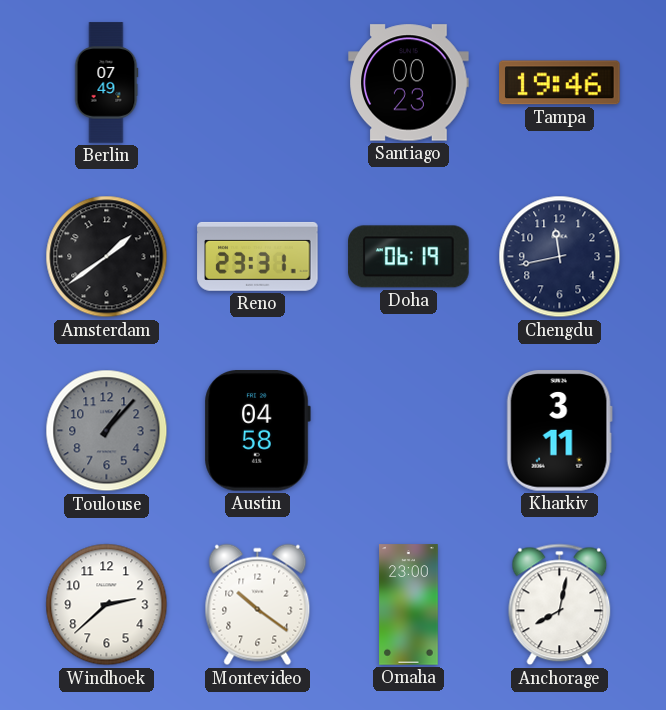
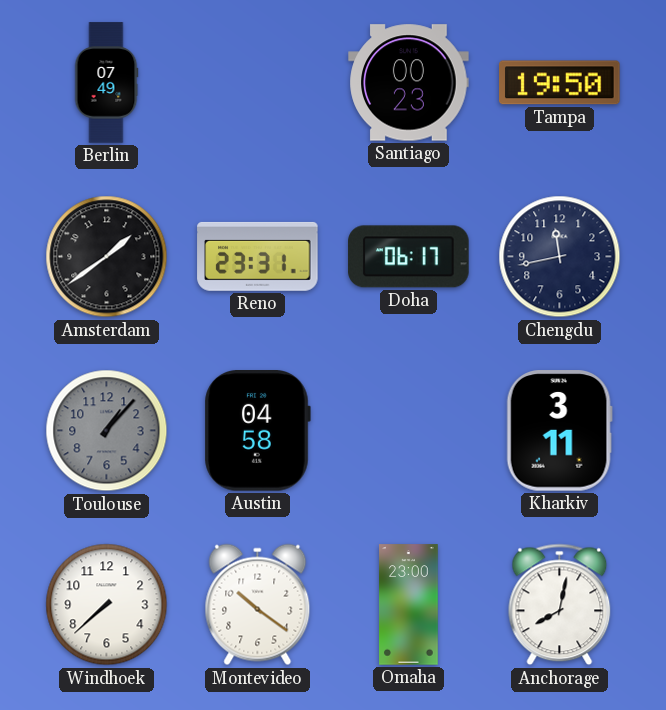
Tampa: 19:46 -> 19:50
Doha: 06:19 -> 06:17
Windhoek: 2:38 -> 7:38
